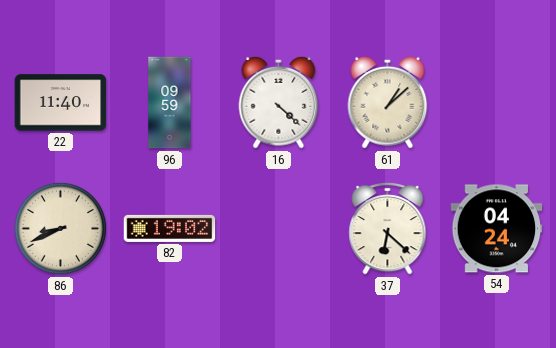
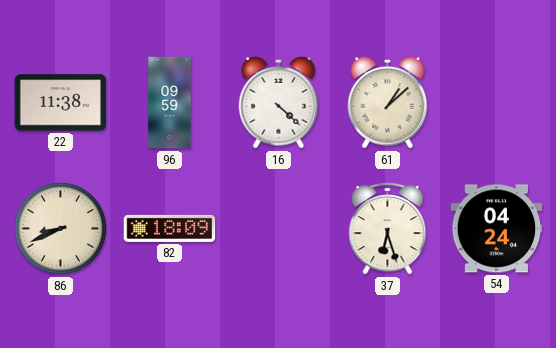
22: 11:40 -> 11:38
82: 19:02 -> 18:09
37: 6:22 -> 6:27
